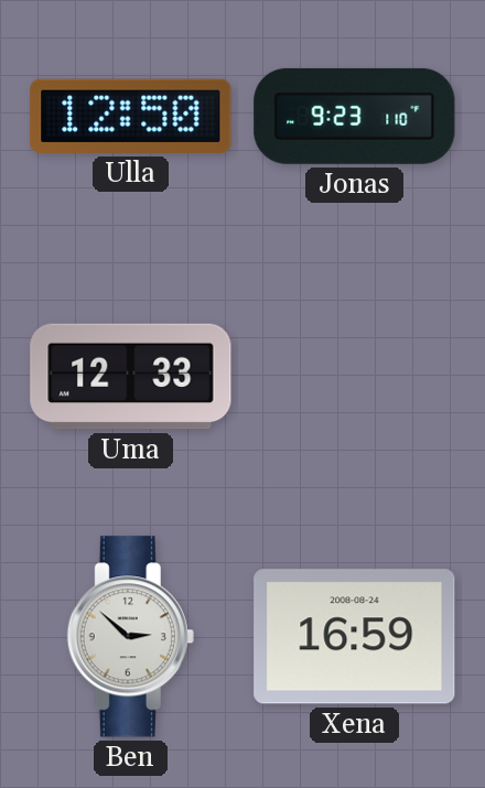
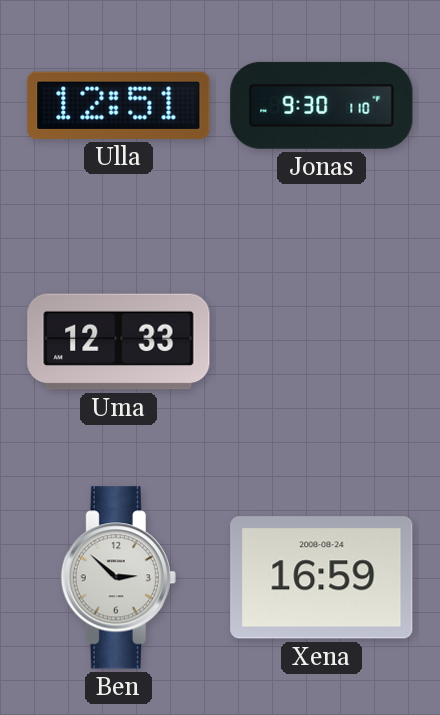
Ulla: 12:50 -> 12:51
Jonas: 9:23 -> 9:30
